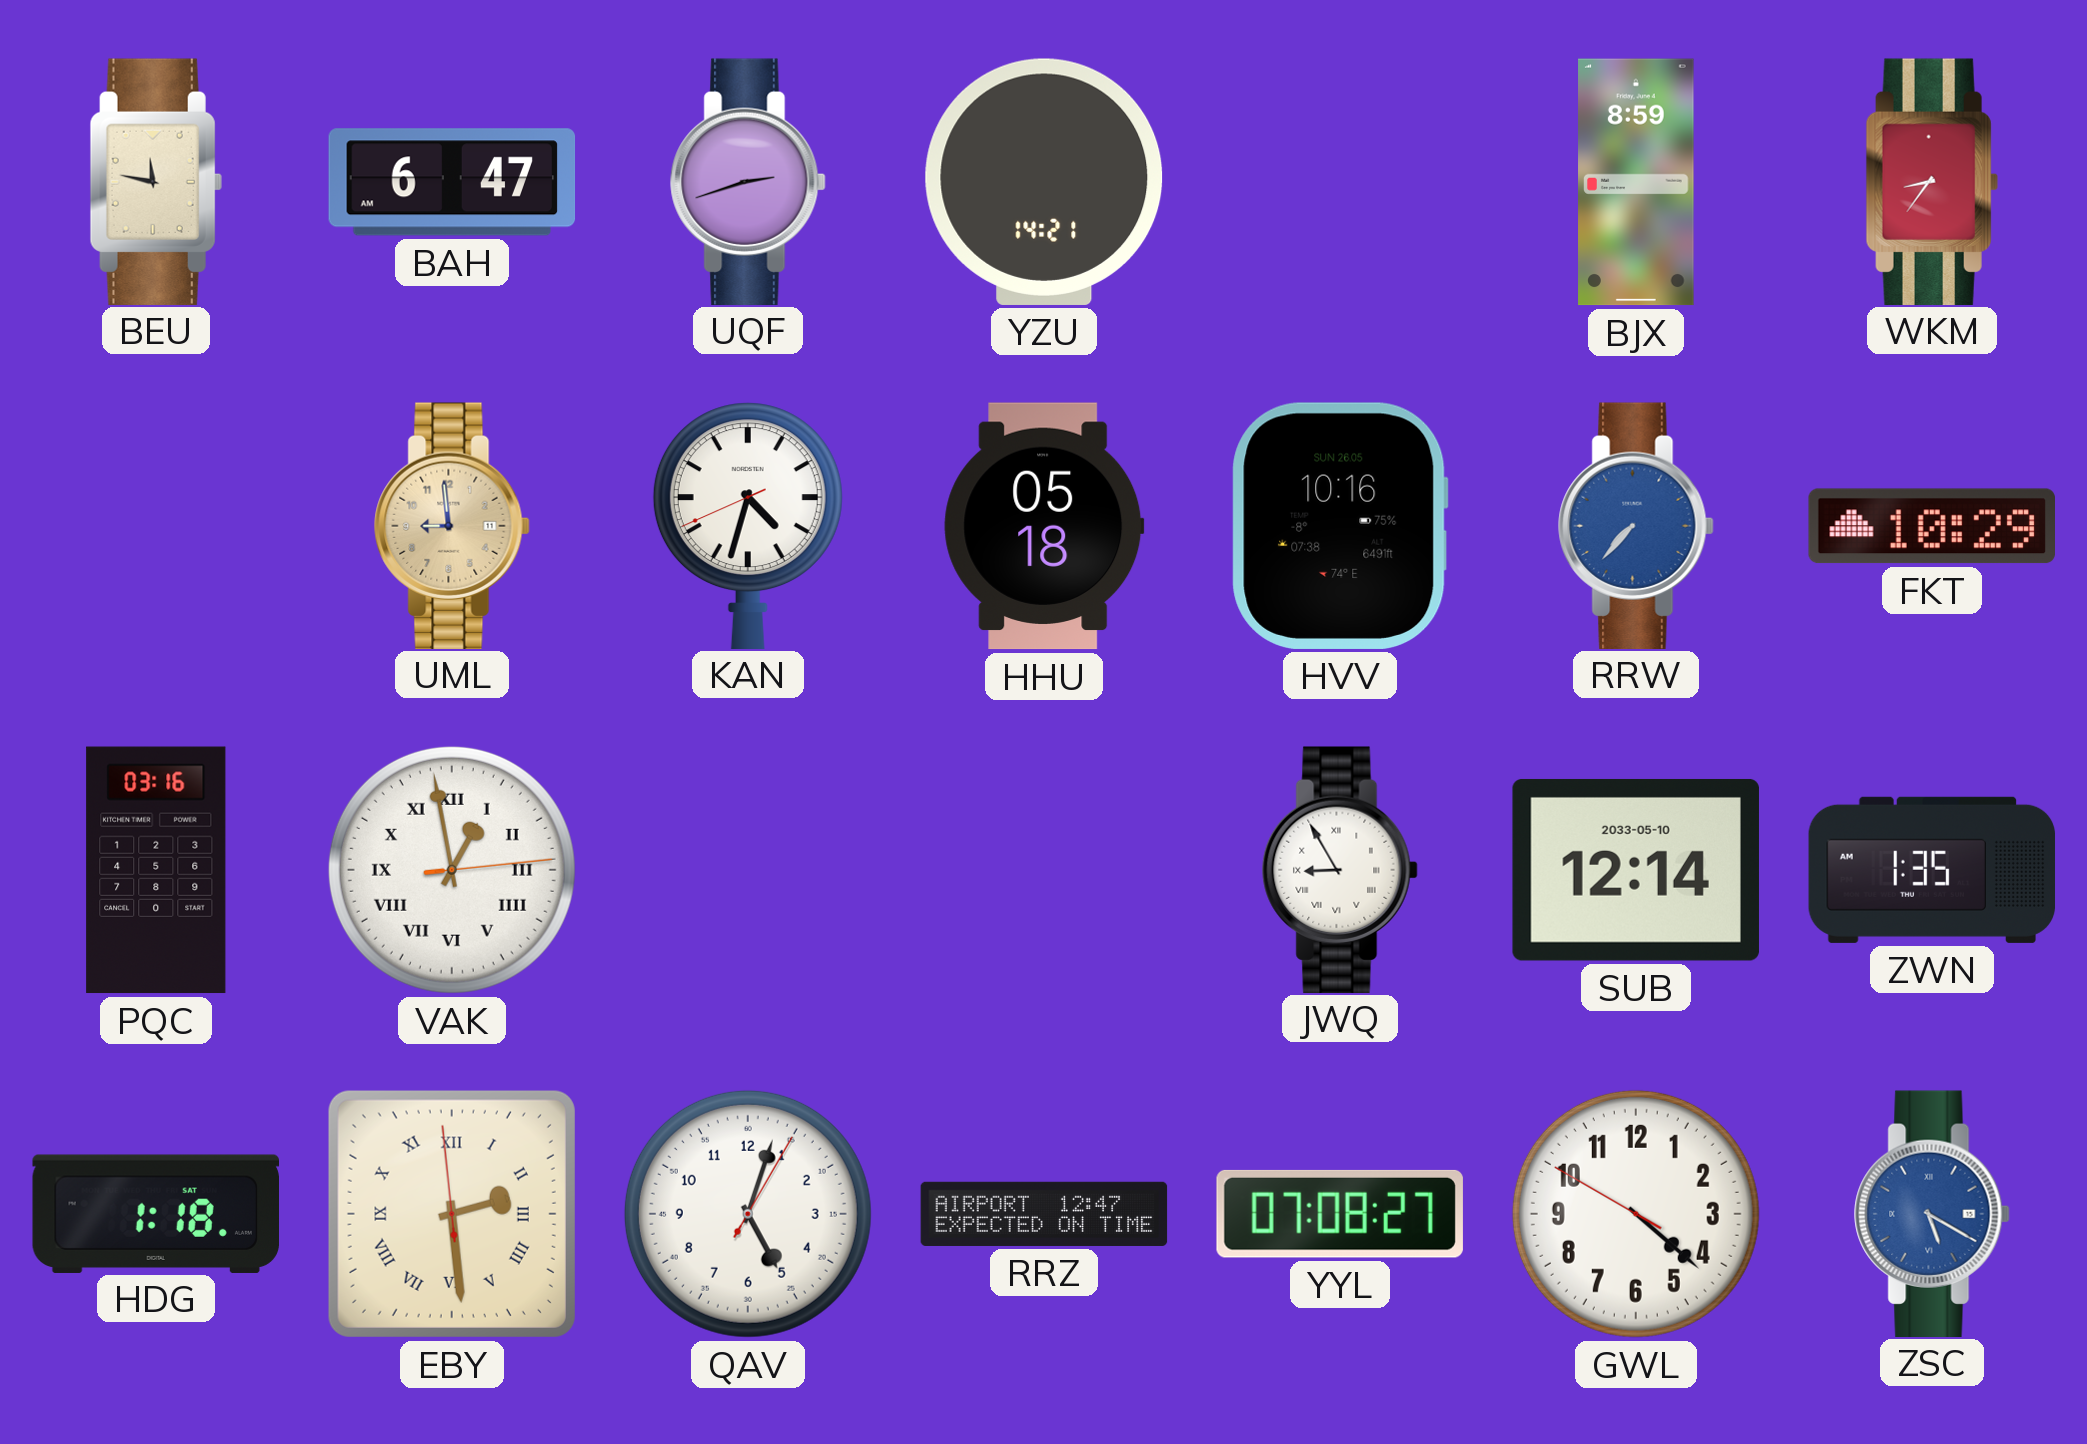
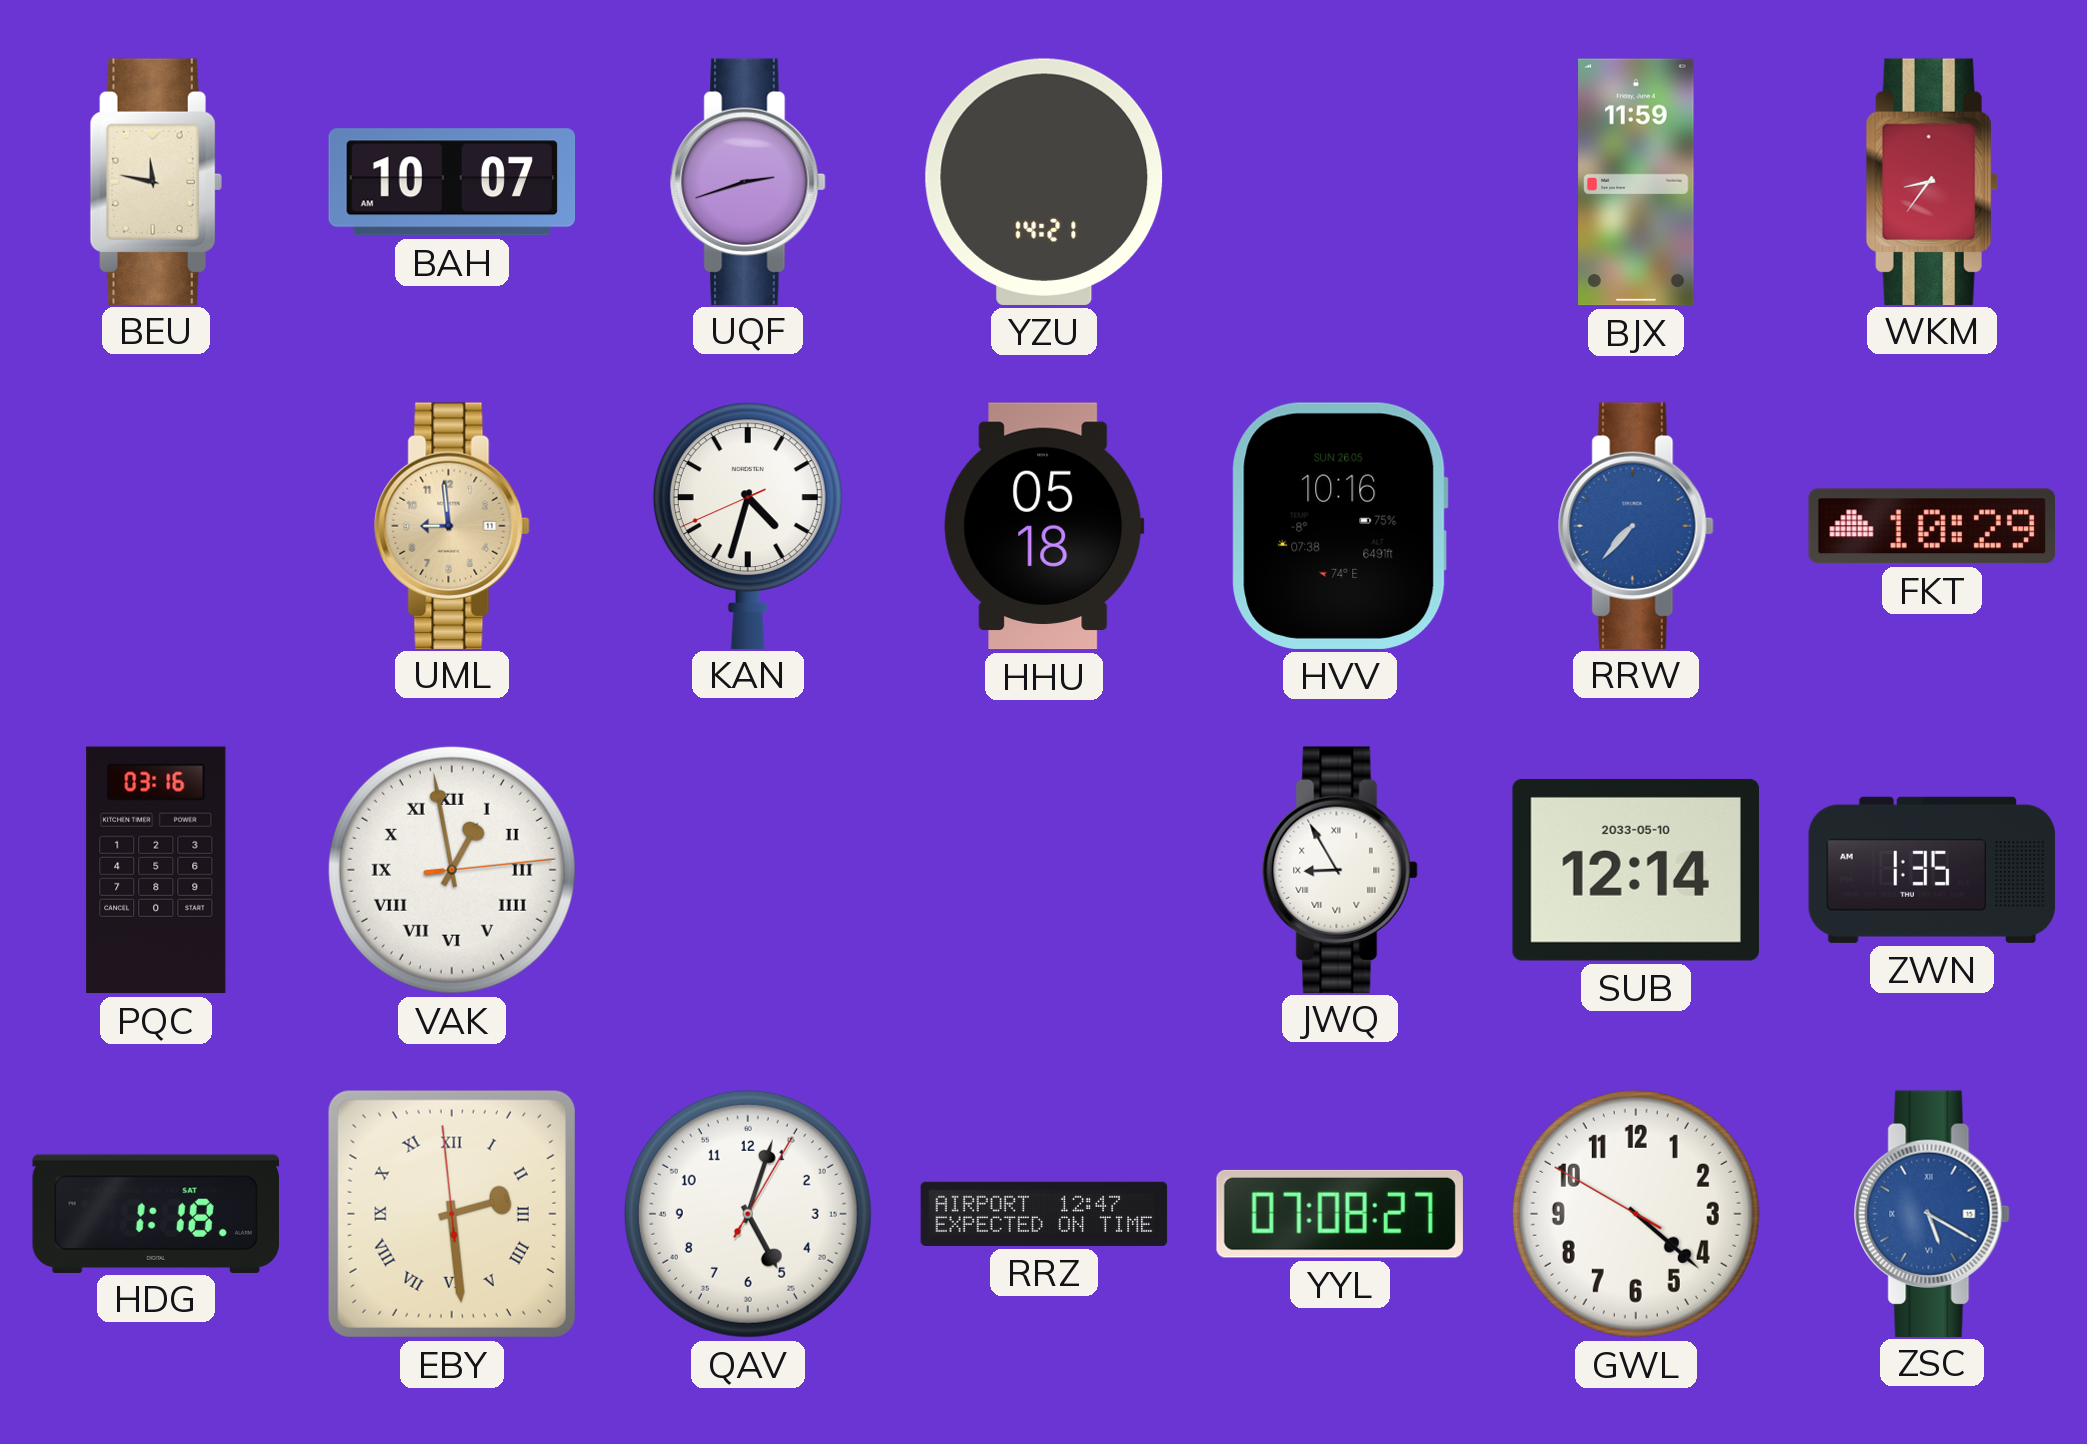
BAH: 6:47 -> 10:07
BJX: 8:59 -> 11:59
